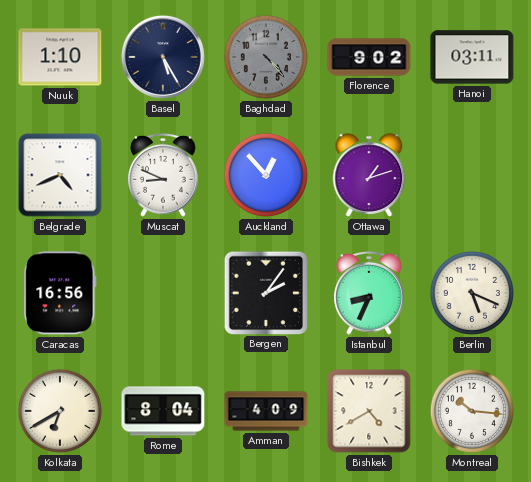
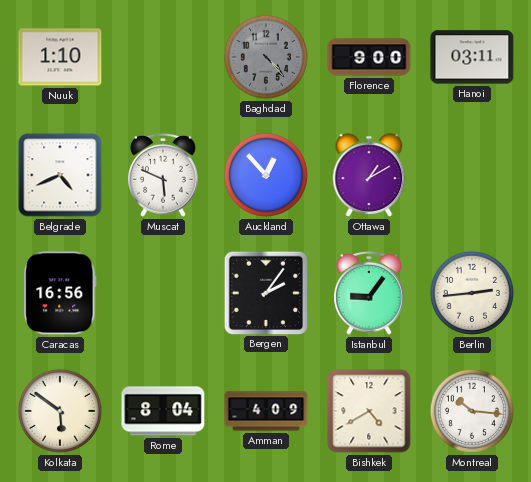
Basel: 5:25 -> none
Florence: 9:02 -> 9:00
Muscat: 8:49 -> 5:49
Ottawa: 1:12 -> 1:10
Istanbul: 8:34 -> 9:06
Berlin: 5:19 -> 2:44
Kolkata: 6:40 -> 5:51
